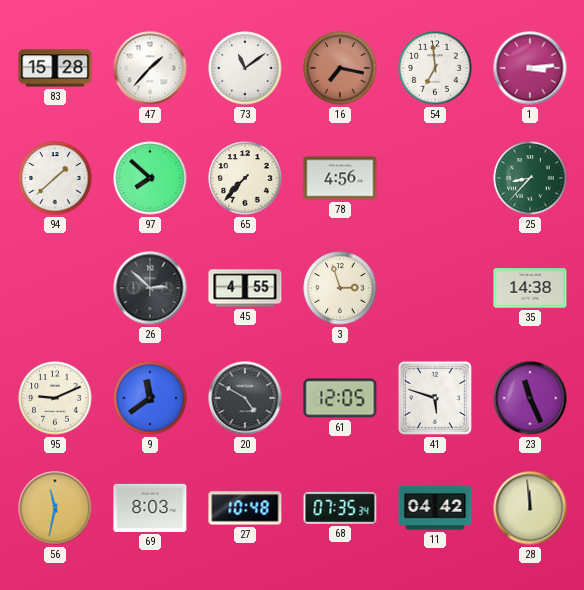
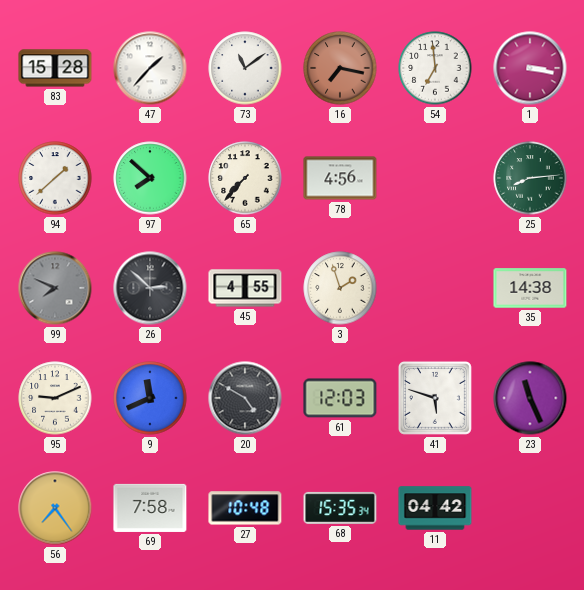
1: 3:14 -> 3:17
25: 8:37 -> 8:14
99: none -> 7:49
3: 2:57 -> 1:57
9: 11:39 -> 11:41
61: 12:05 -> 12:03
56: 11:32 -> 7:24
69: 8:03 -> 7:58
68: 07:35 -> 15:35
28: 11:59 -> none
